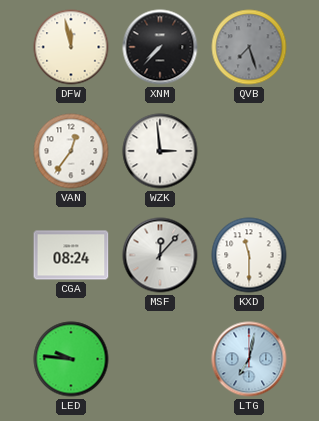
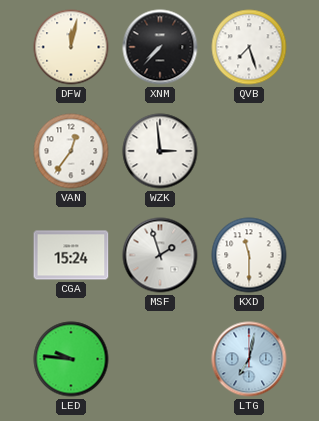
DFW: 11:58 -> 12:02
QVB dial: grey -> white
CGA: 08:24 -> 15:24
MSF: 12:07 -> 1:57
